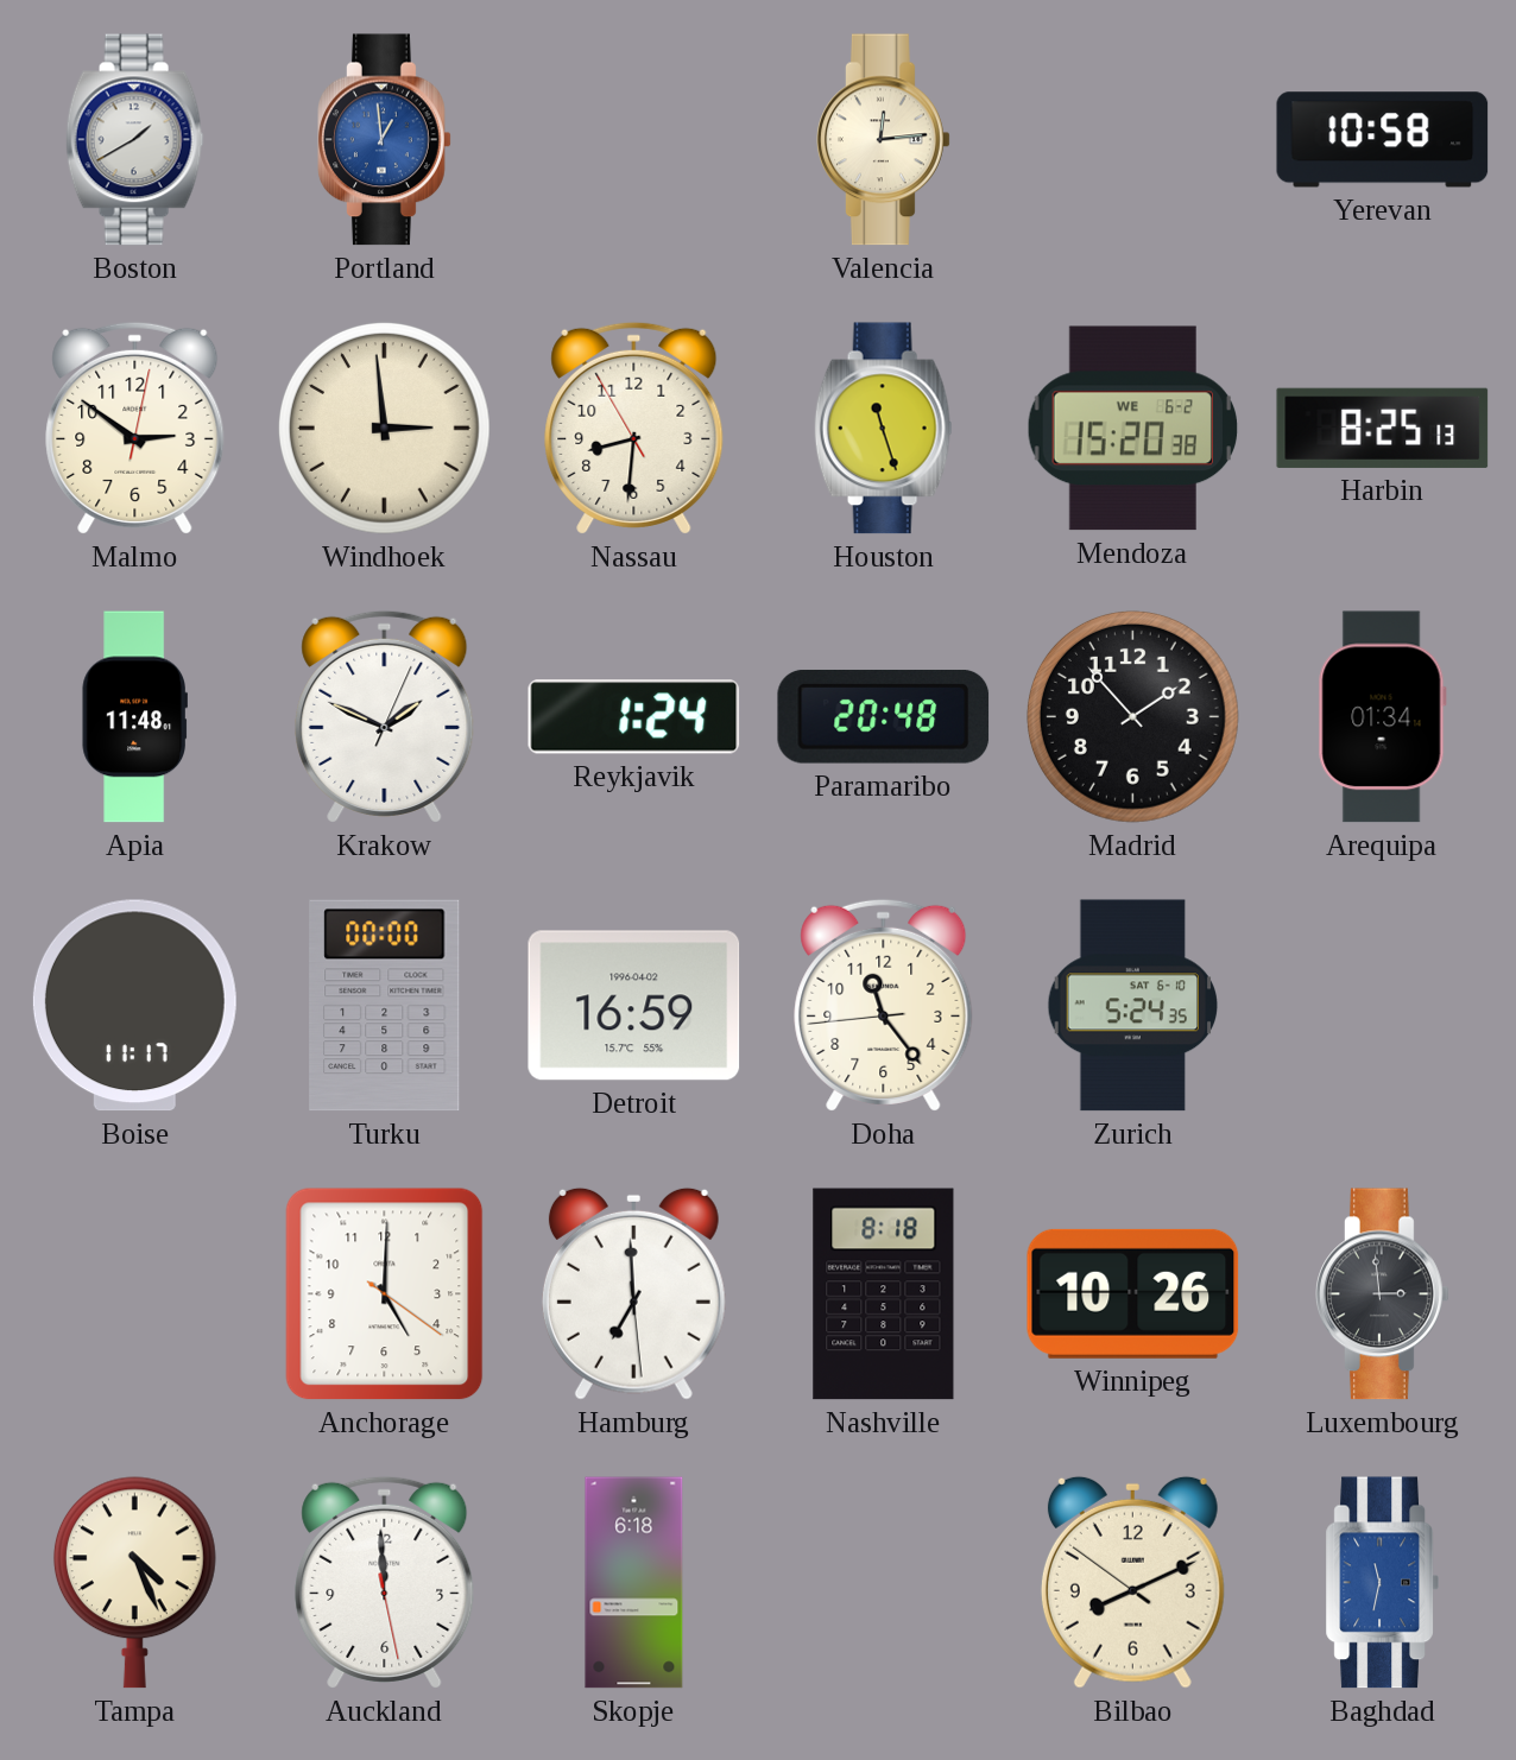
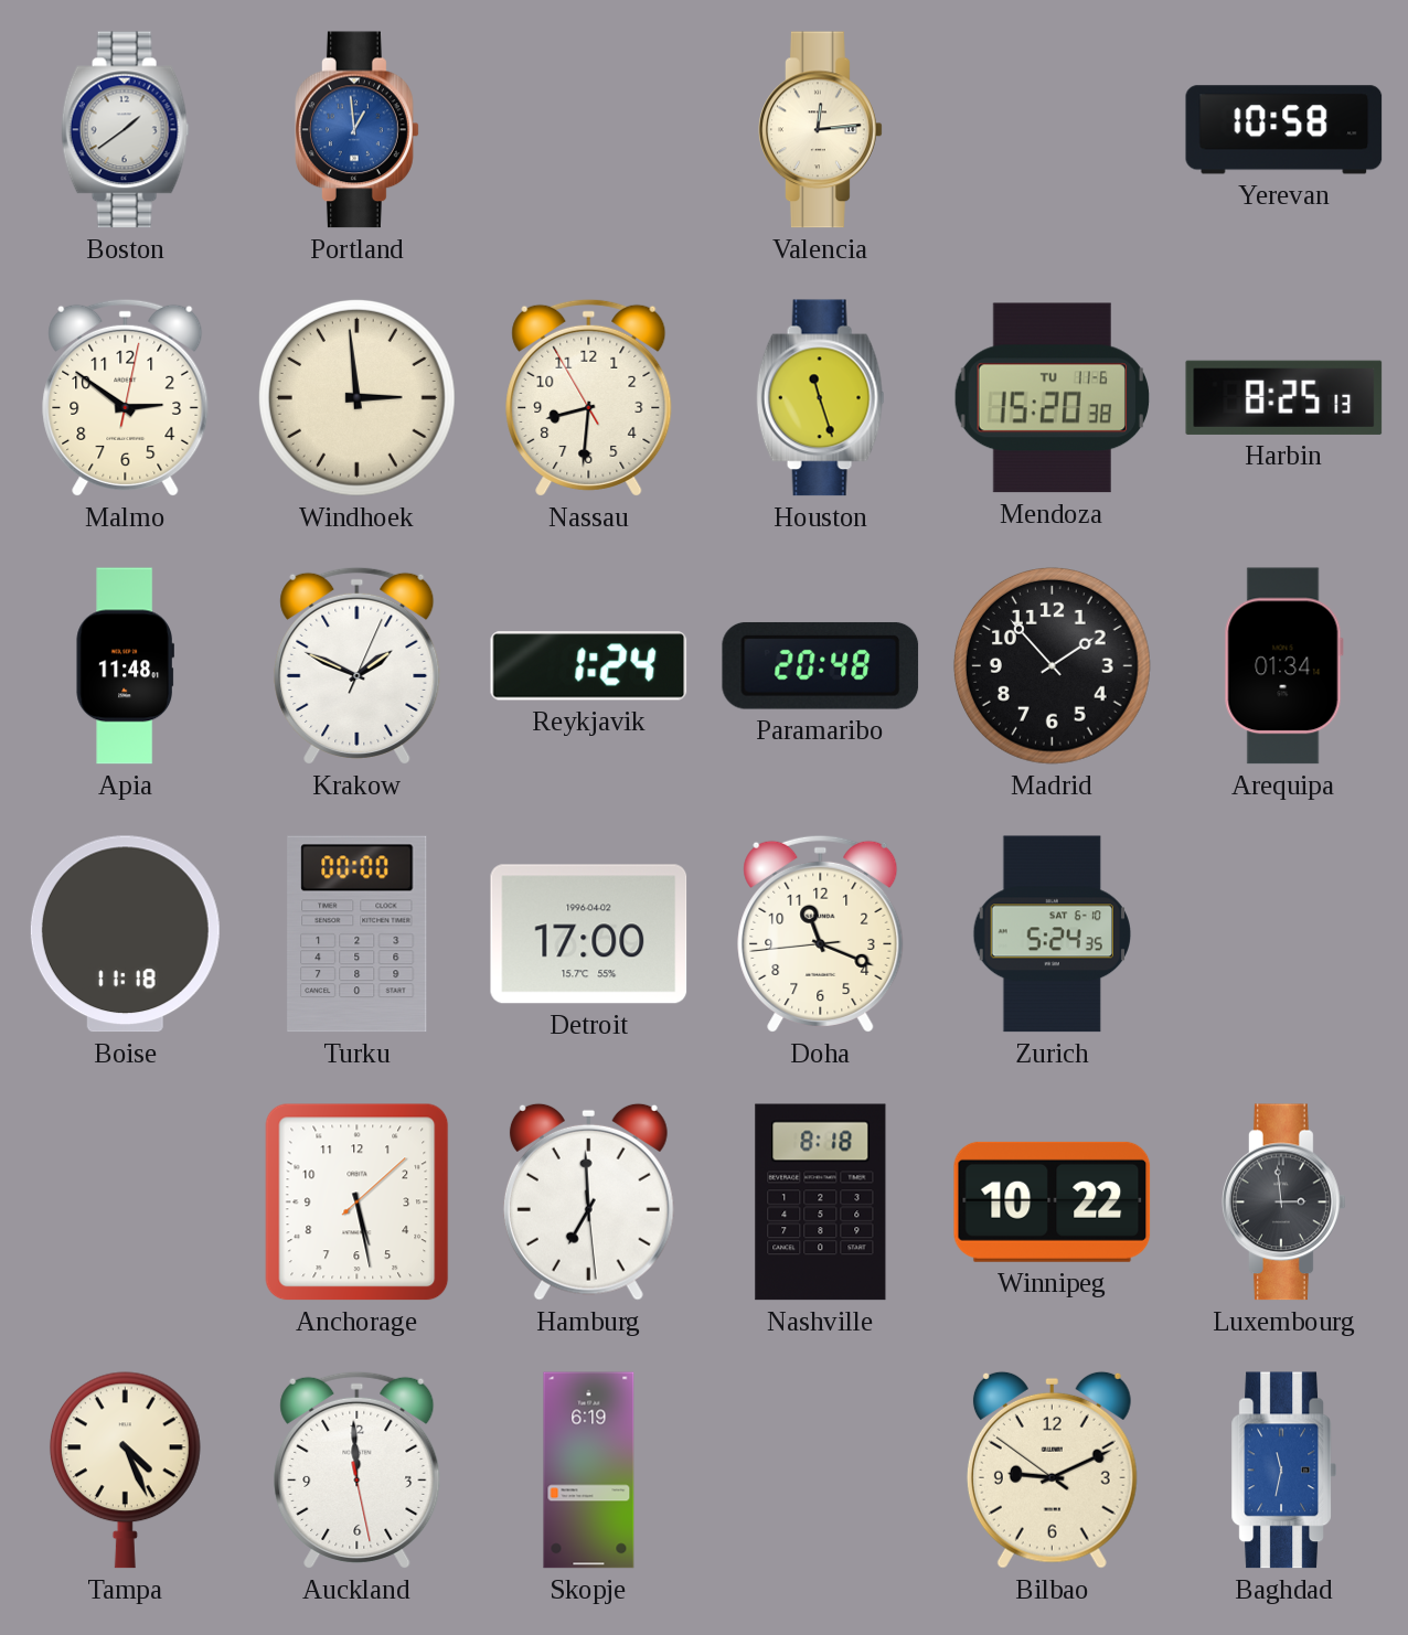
Boston: 1:40 -> 1:39
Mendoza date: WE 6-2 -> TU 11-6
Boise: 11:17 -> 11:18
Detroit: 16:59 -> 17:00
Doha: 11:23 -> 11:18
Anchorage: 5:00 -> 5:28
Winnipeg: 10:26 -> 10:22
Skopje: 6:18 -> 6:19
Bilbao: 8:10 -> 9:10
